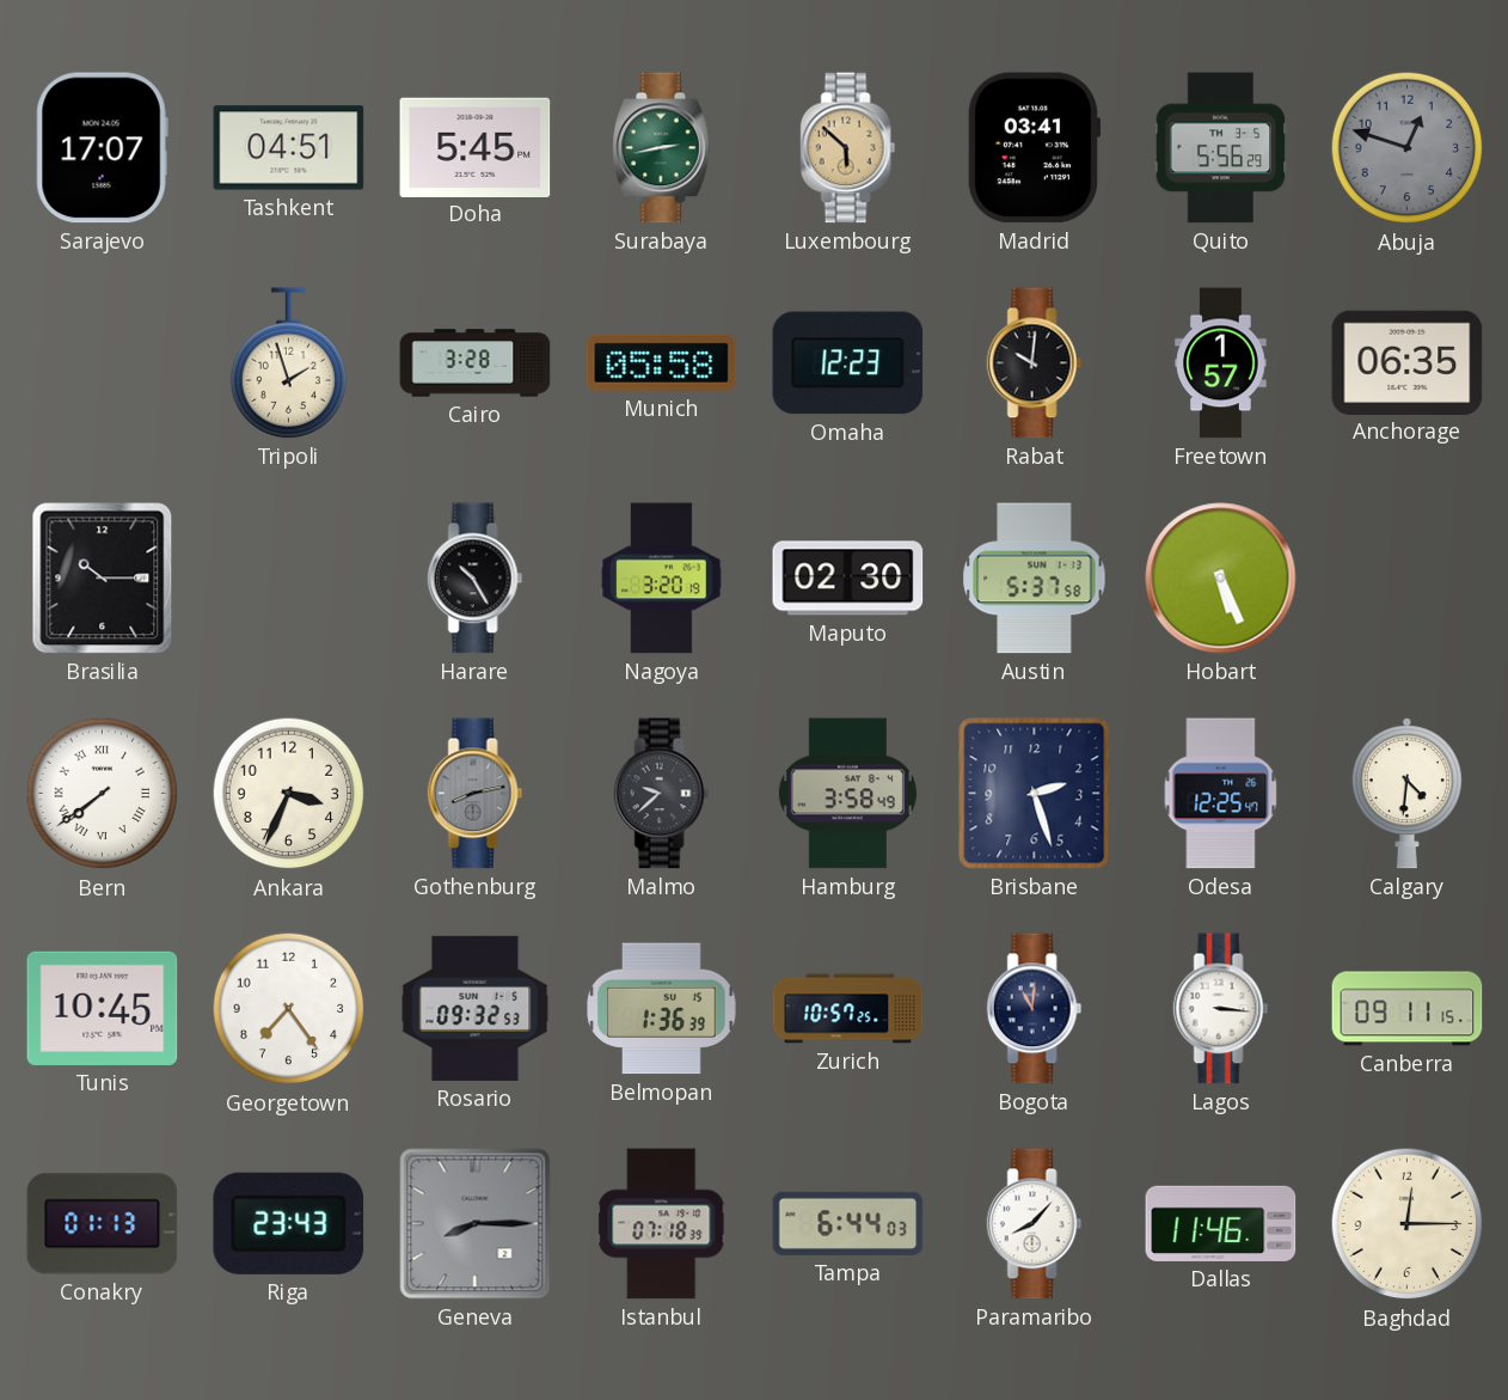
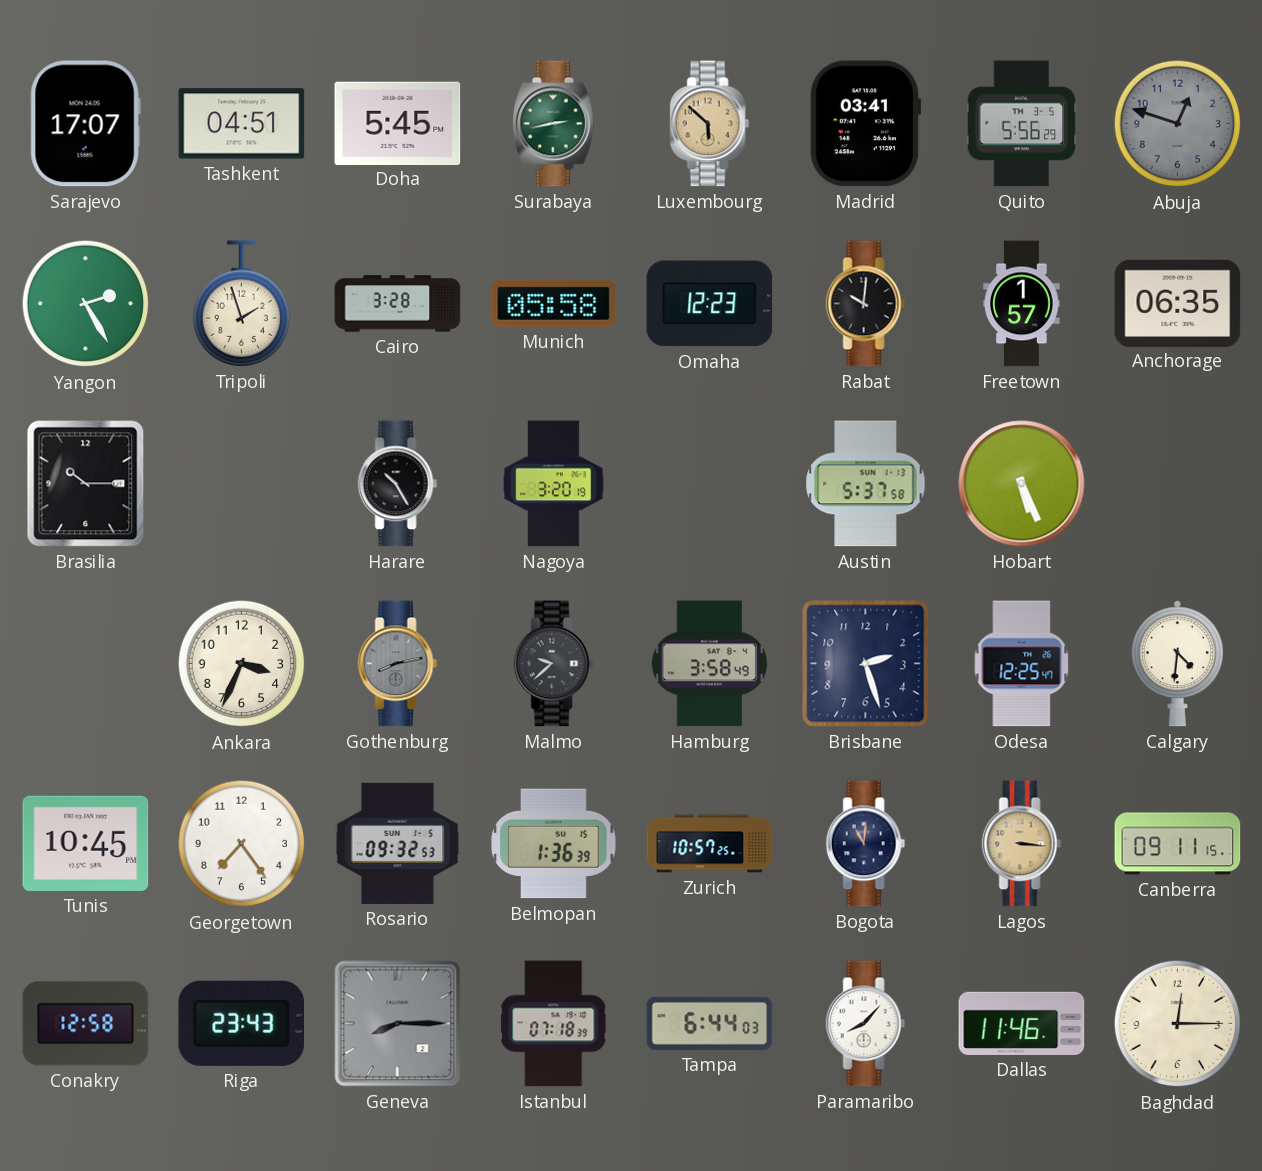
Yangon: none -> 2:25
Maputo: 02:30 -> none
Bern: 7:39 -> none
Lagos dial: white -> champagne
Conakry: 01:13 -> 12:58
